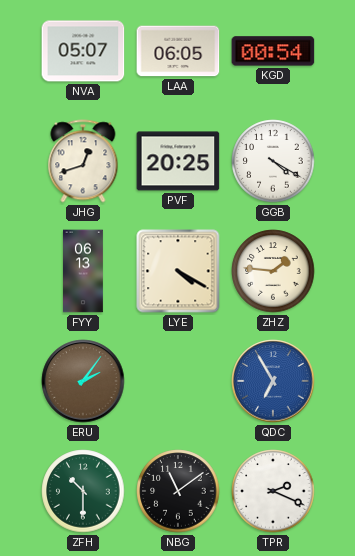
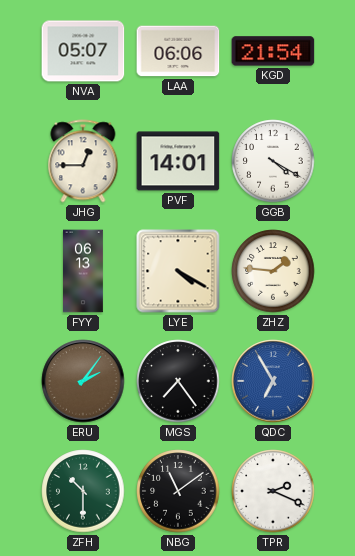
LAA: 06:05 -> 06:06
KGD: 00:54 -> 21:54
JHG: 12:42 -> 12:45
PVF: 20:25 -> 14:01
MGS: none -> 7:24
